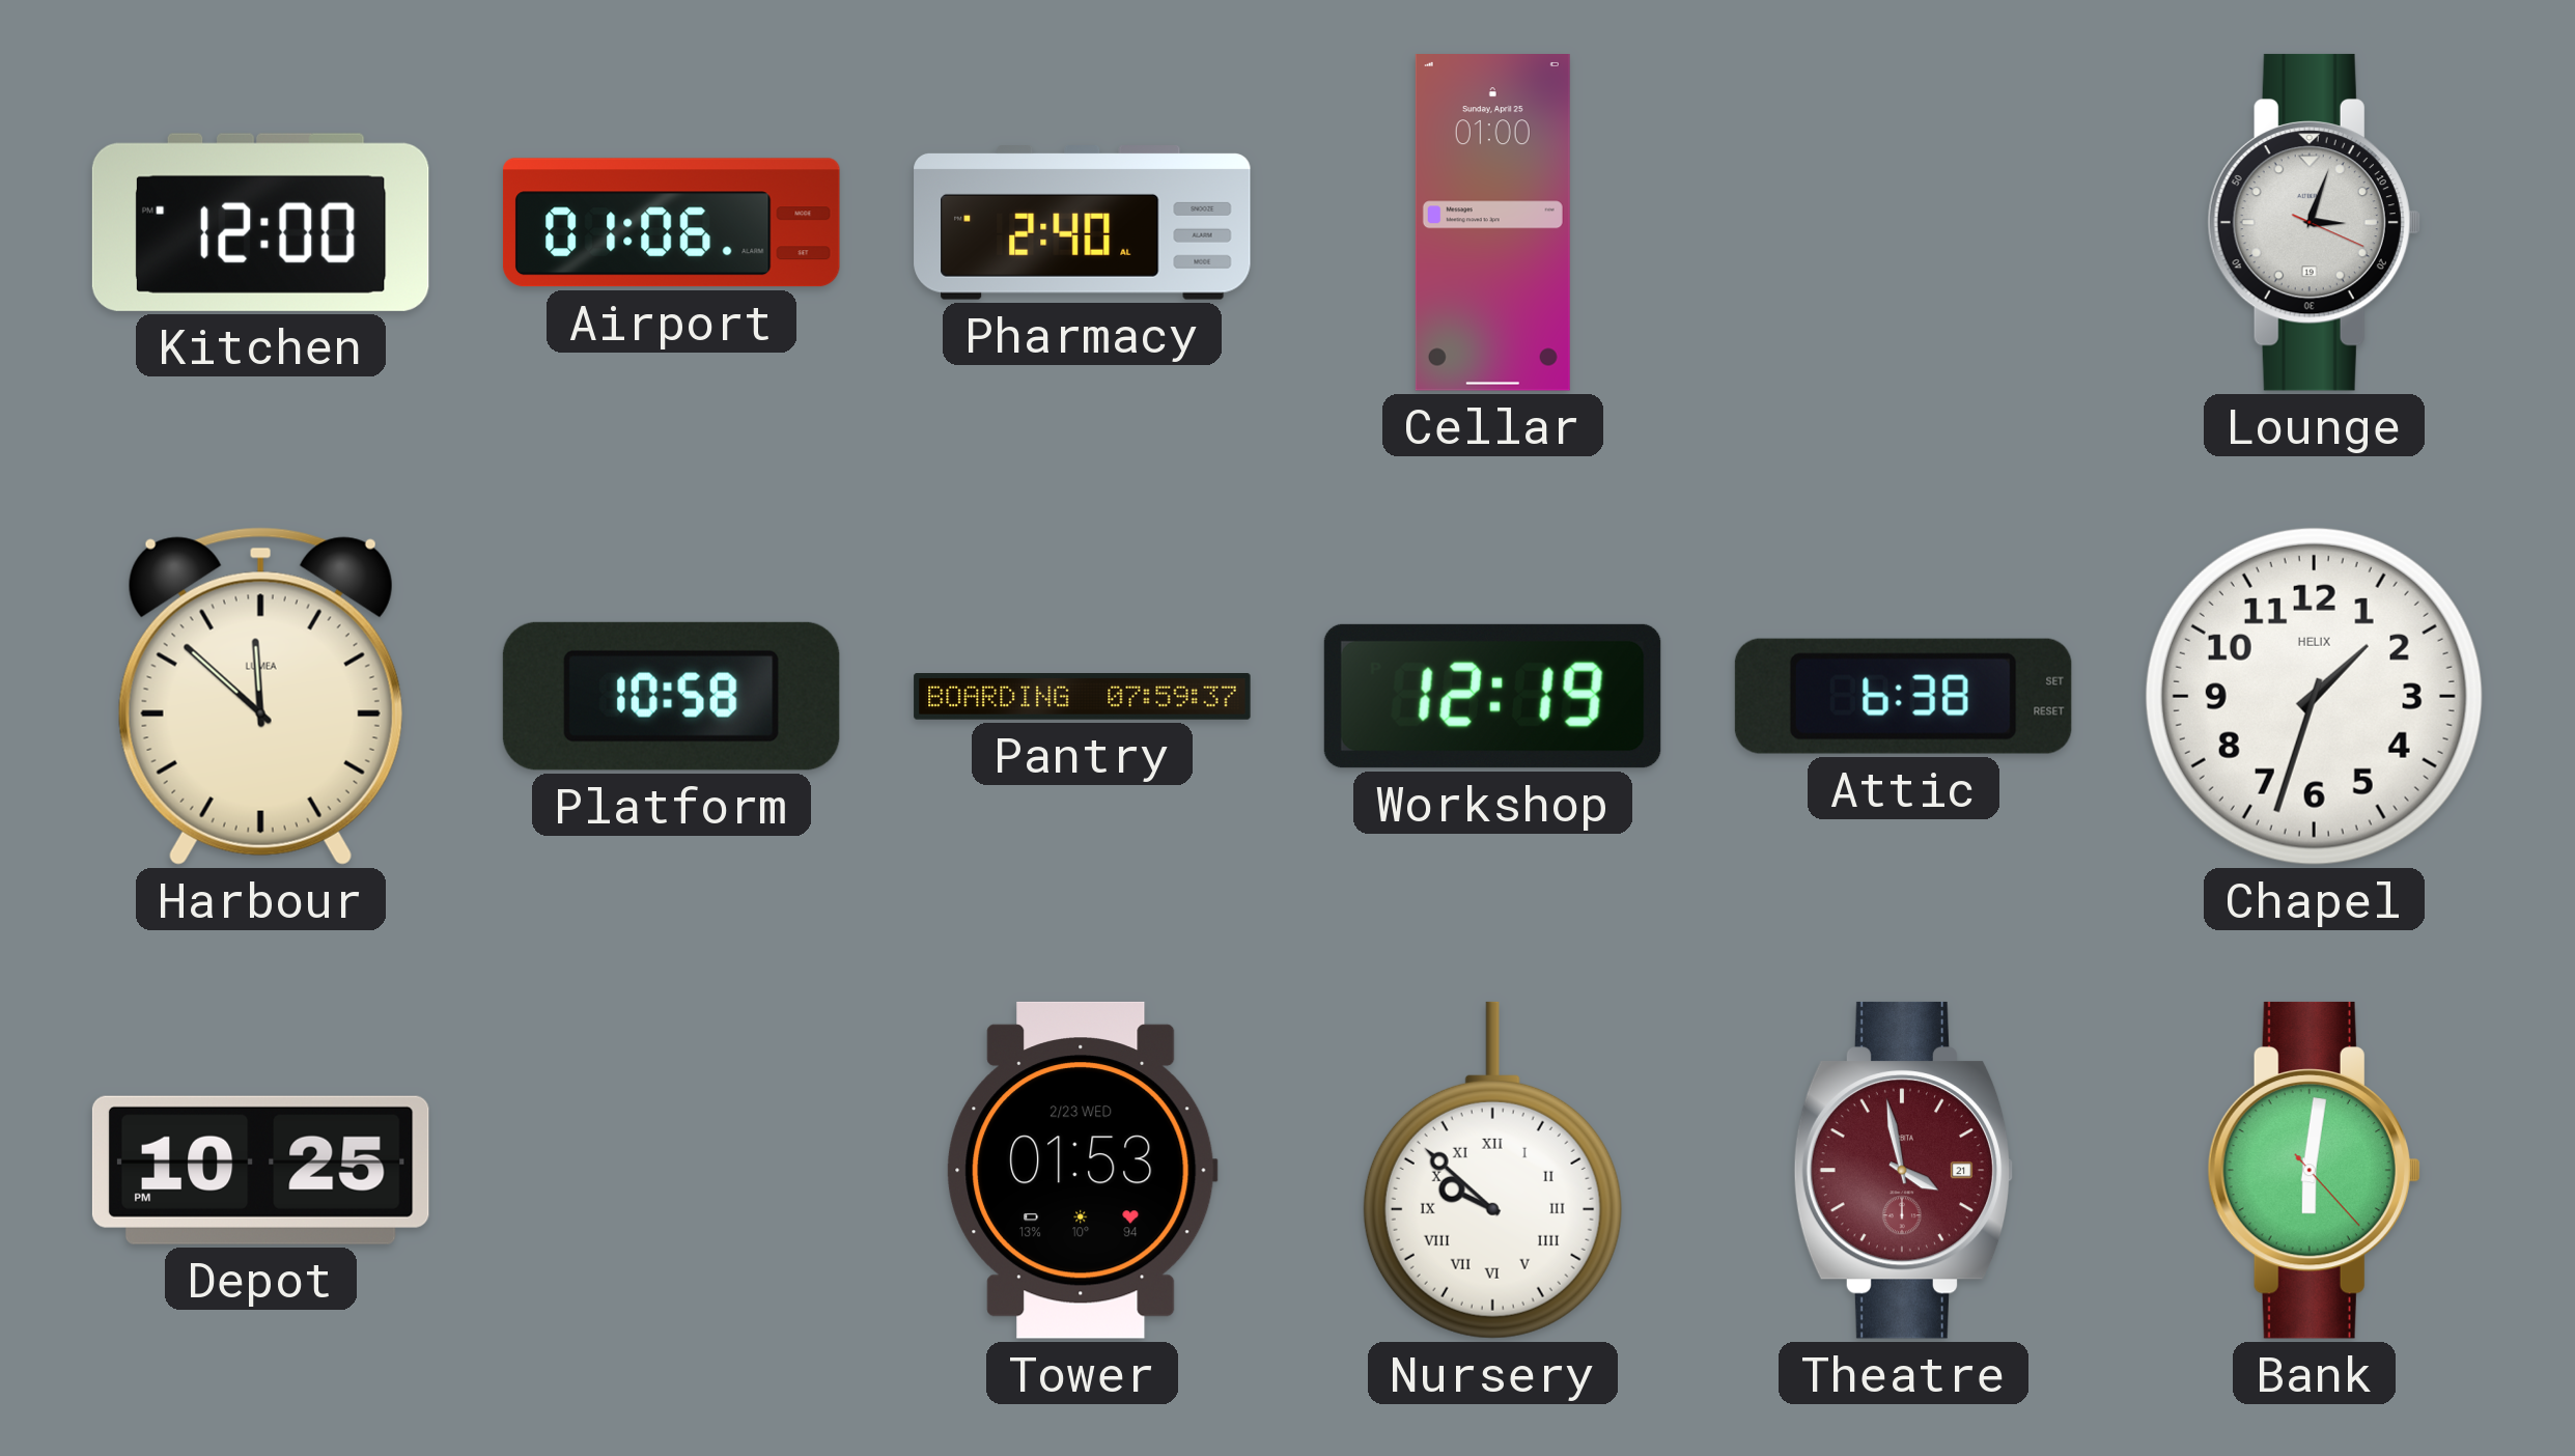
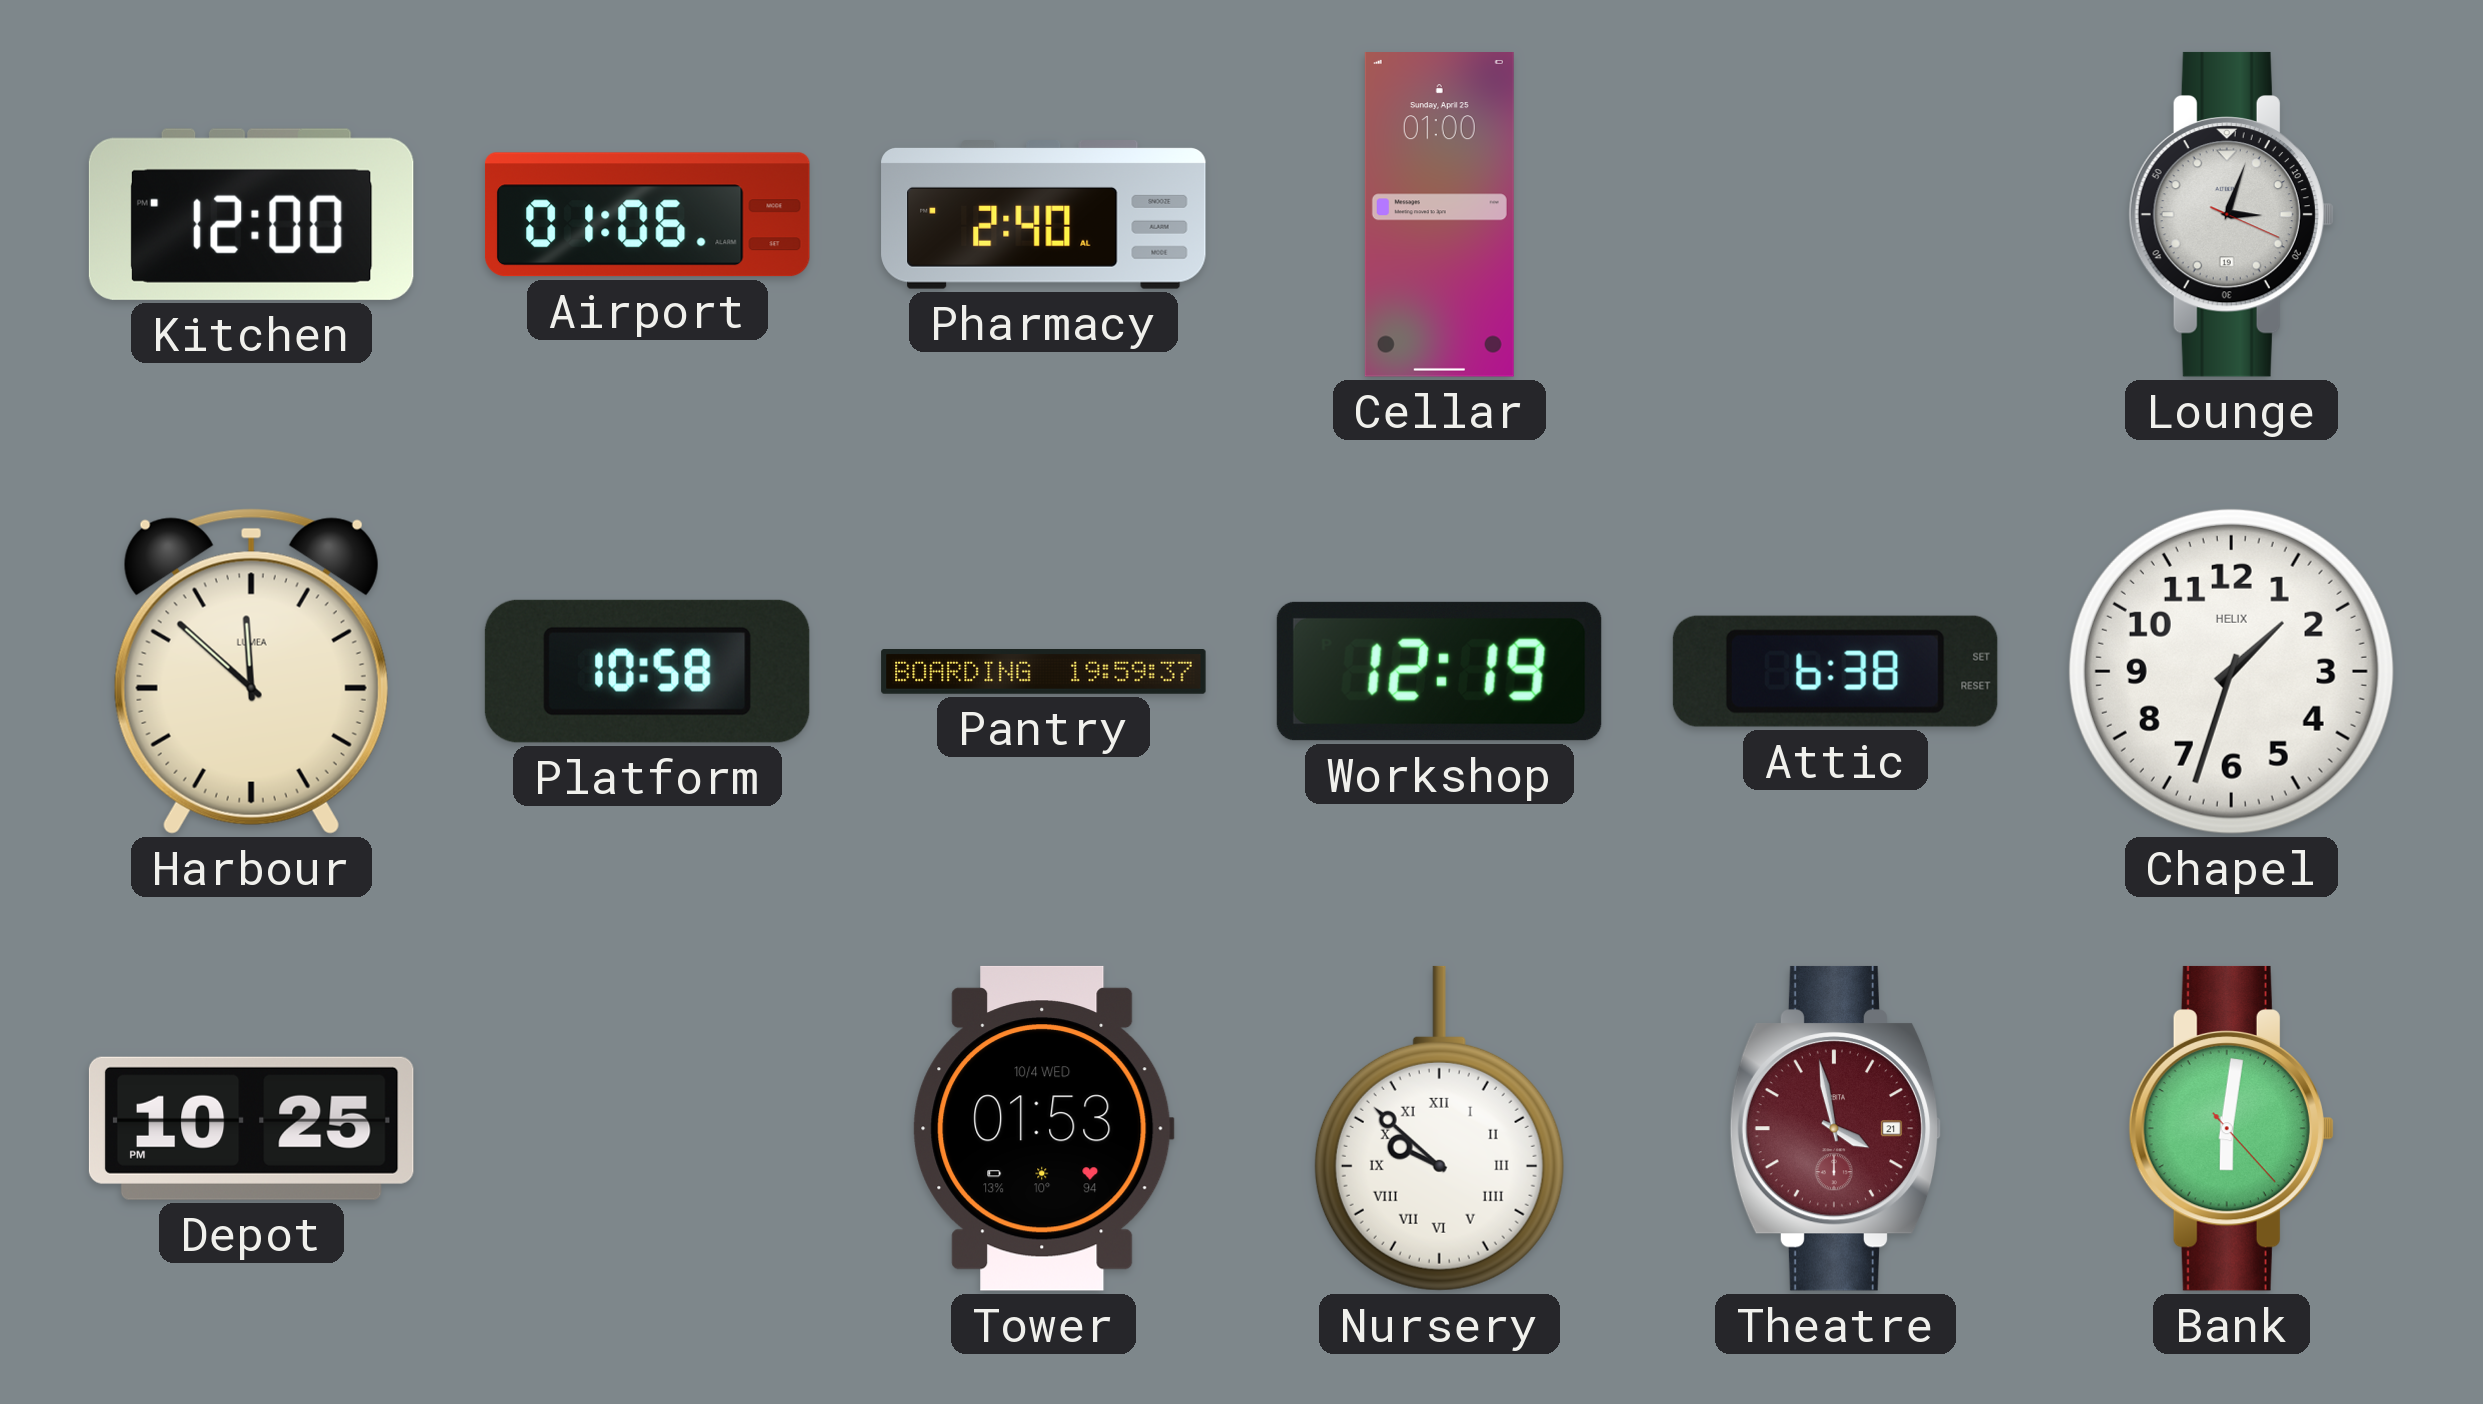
Pantry: 07:59 -> 19:59
Tower date: 2/23 WED -> 10/4 WED
